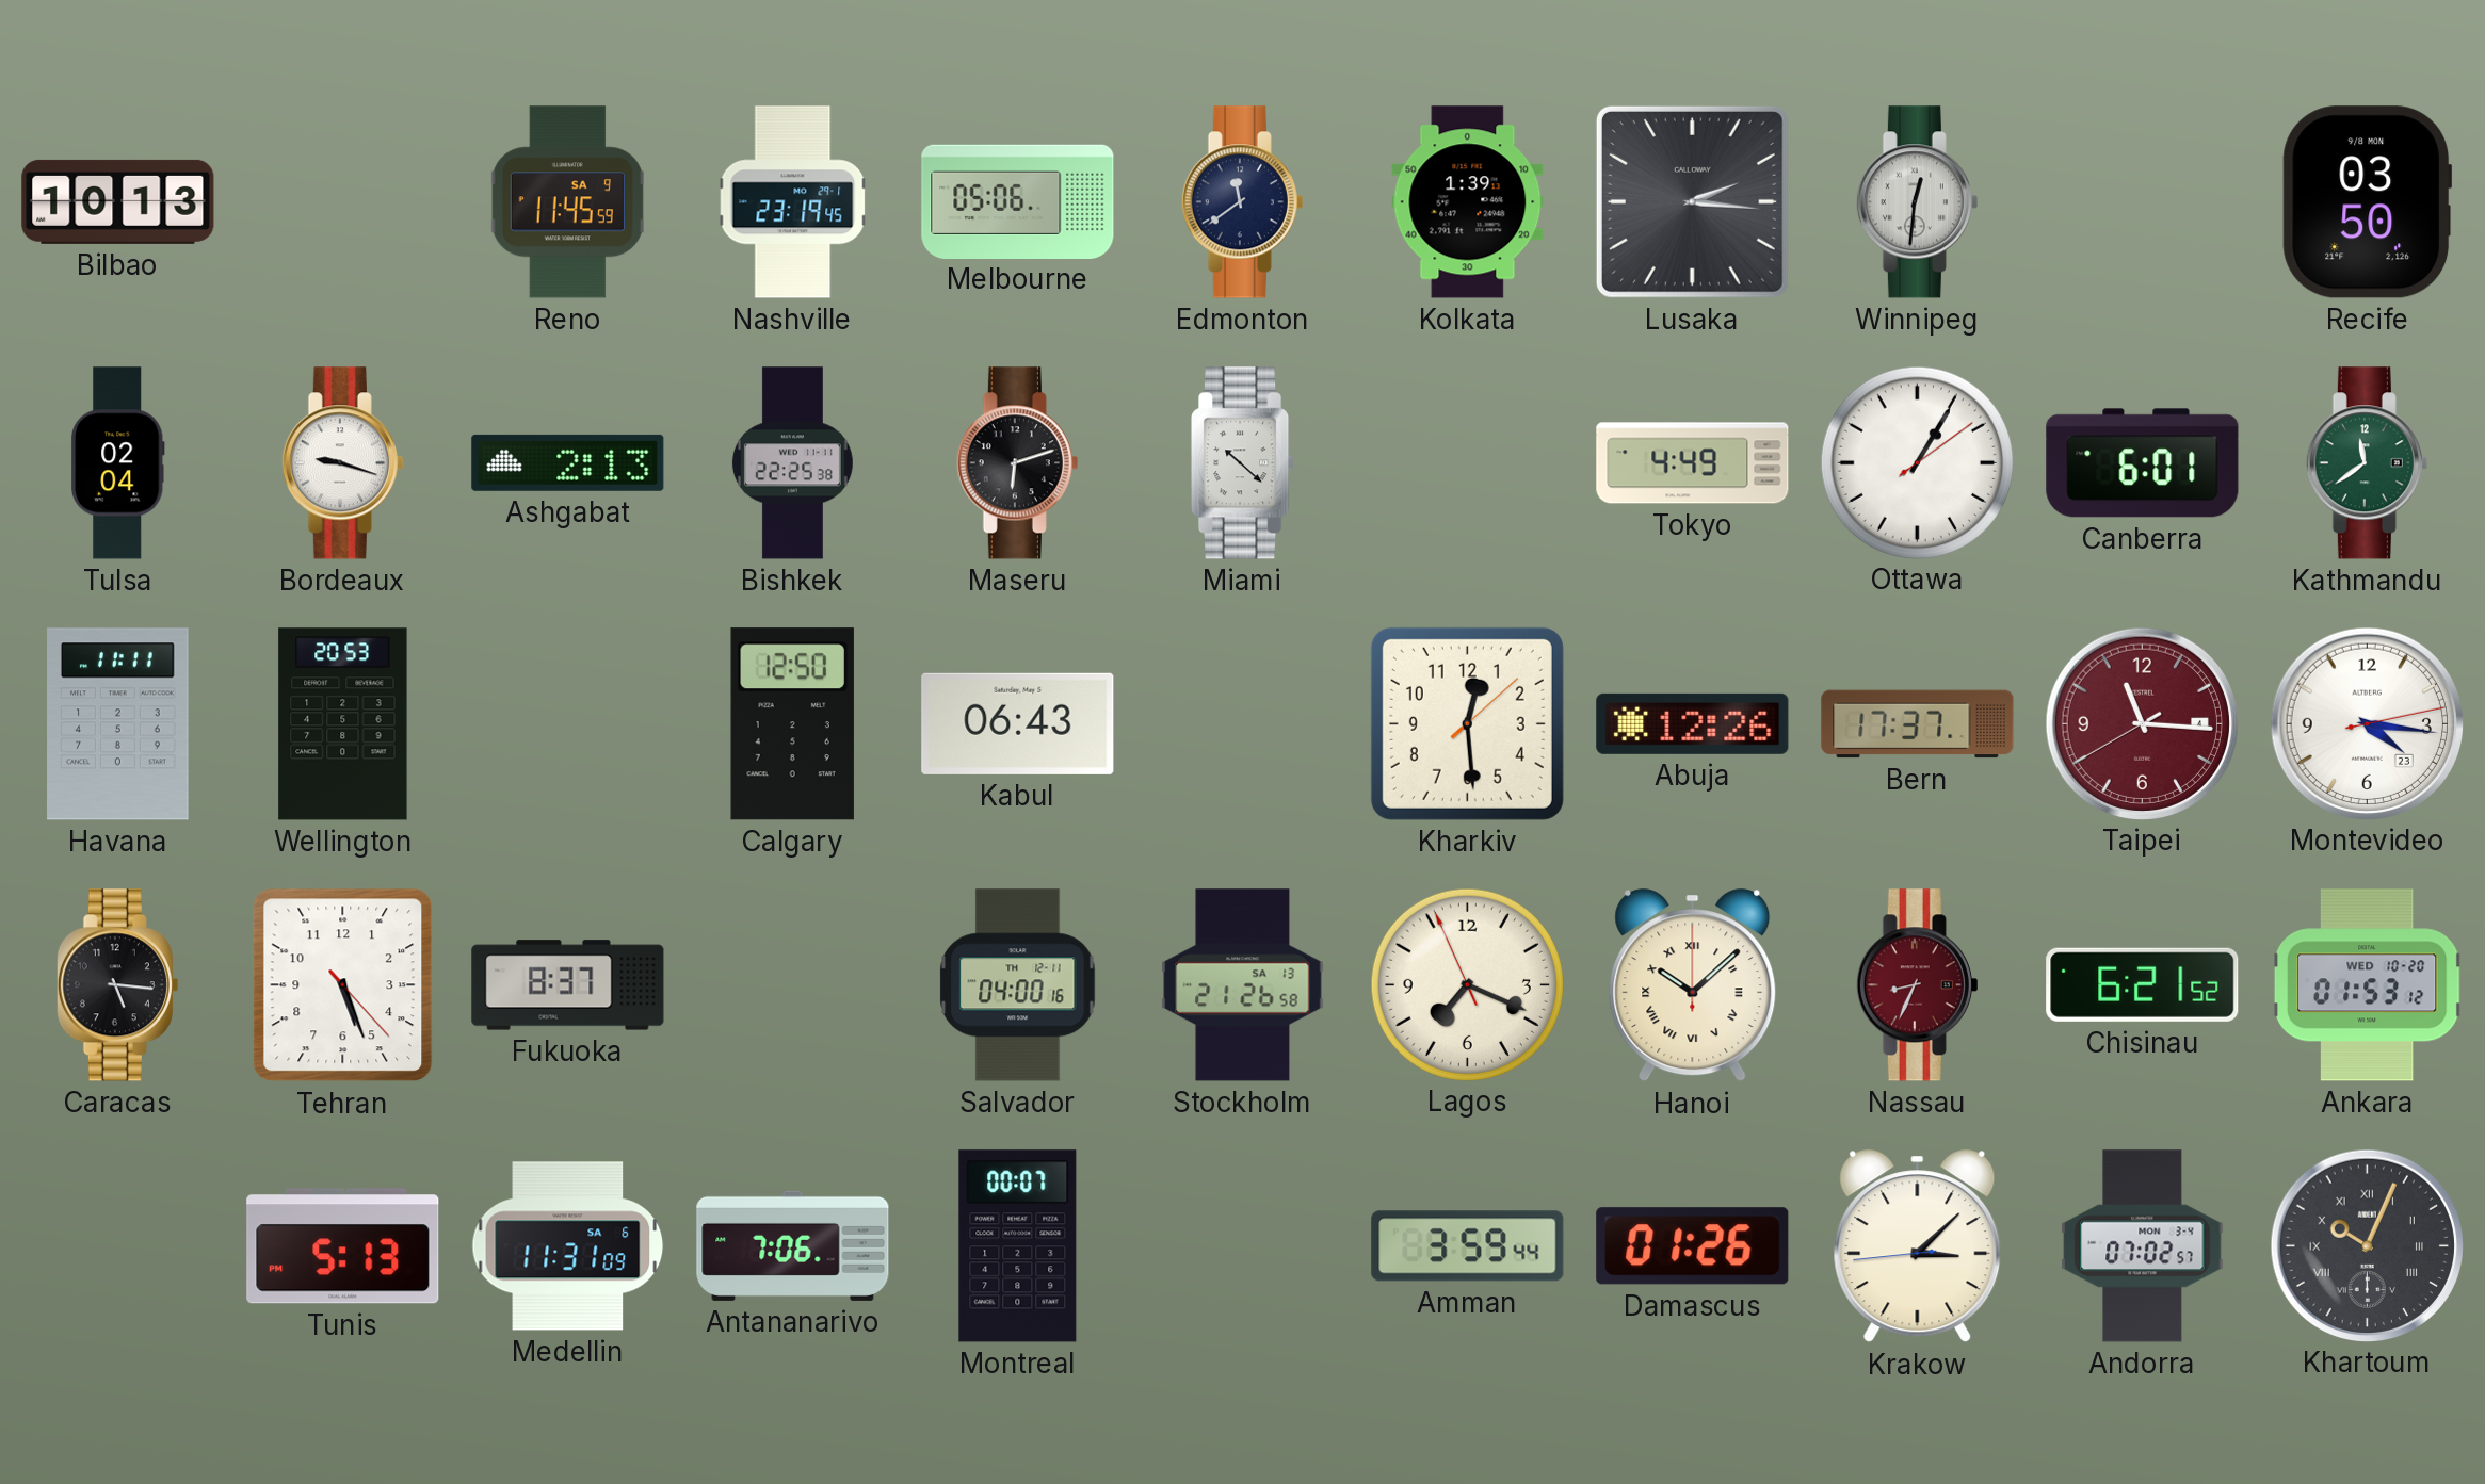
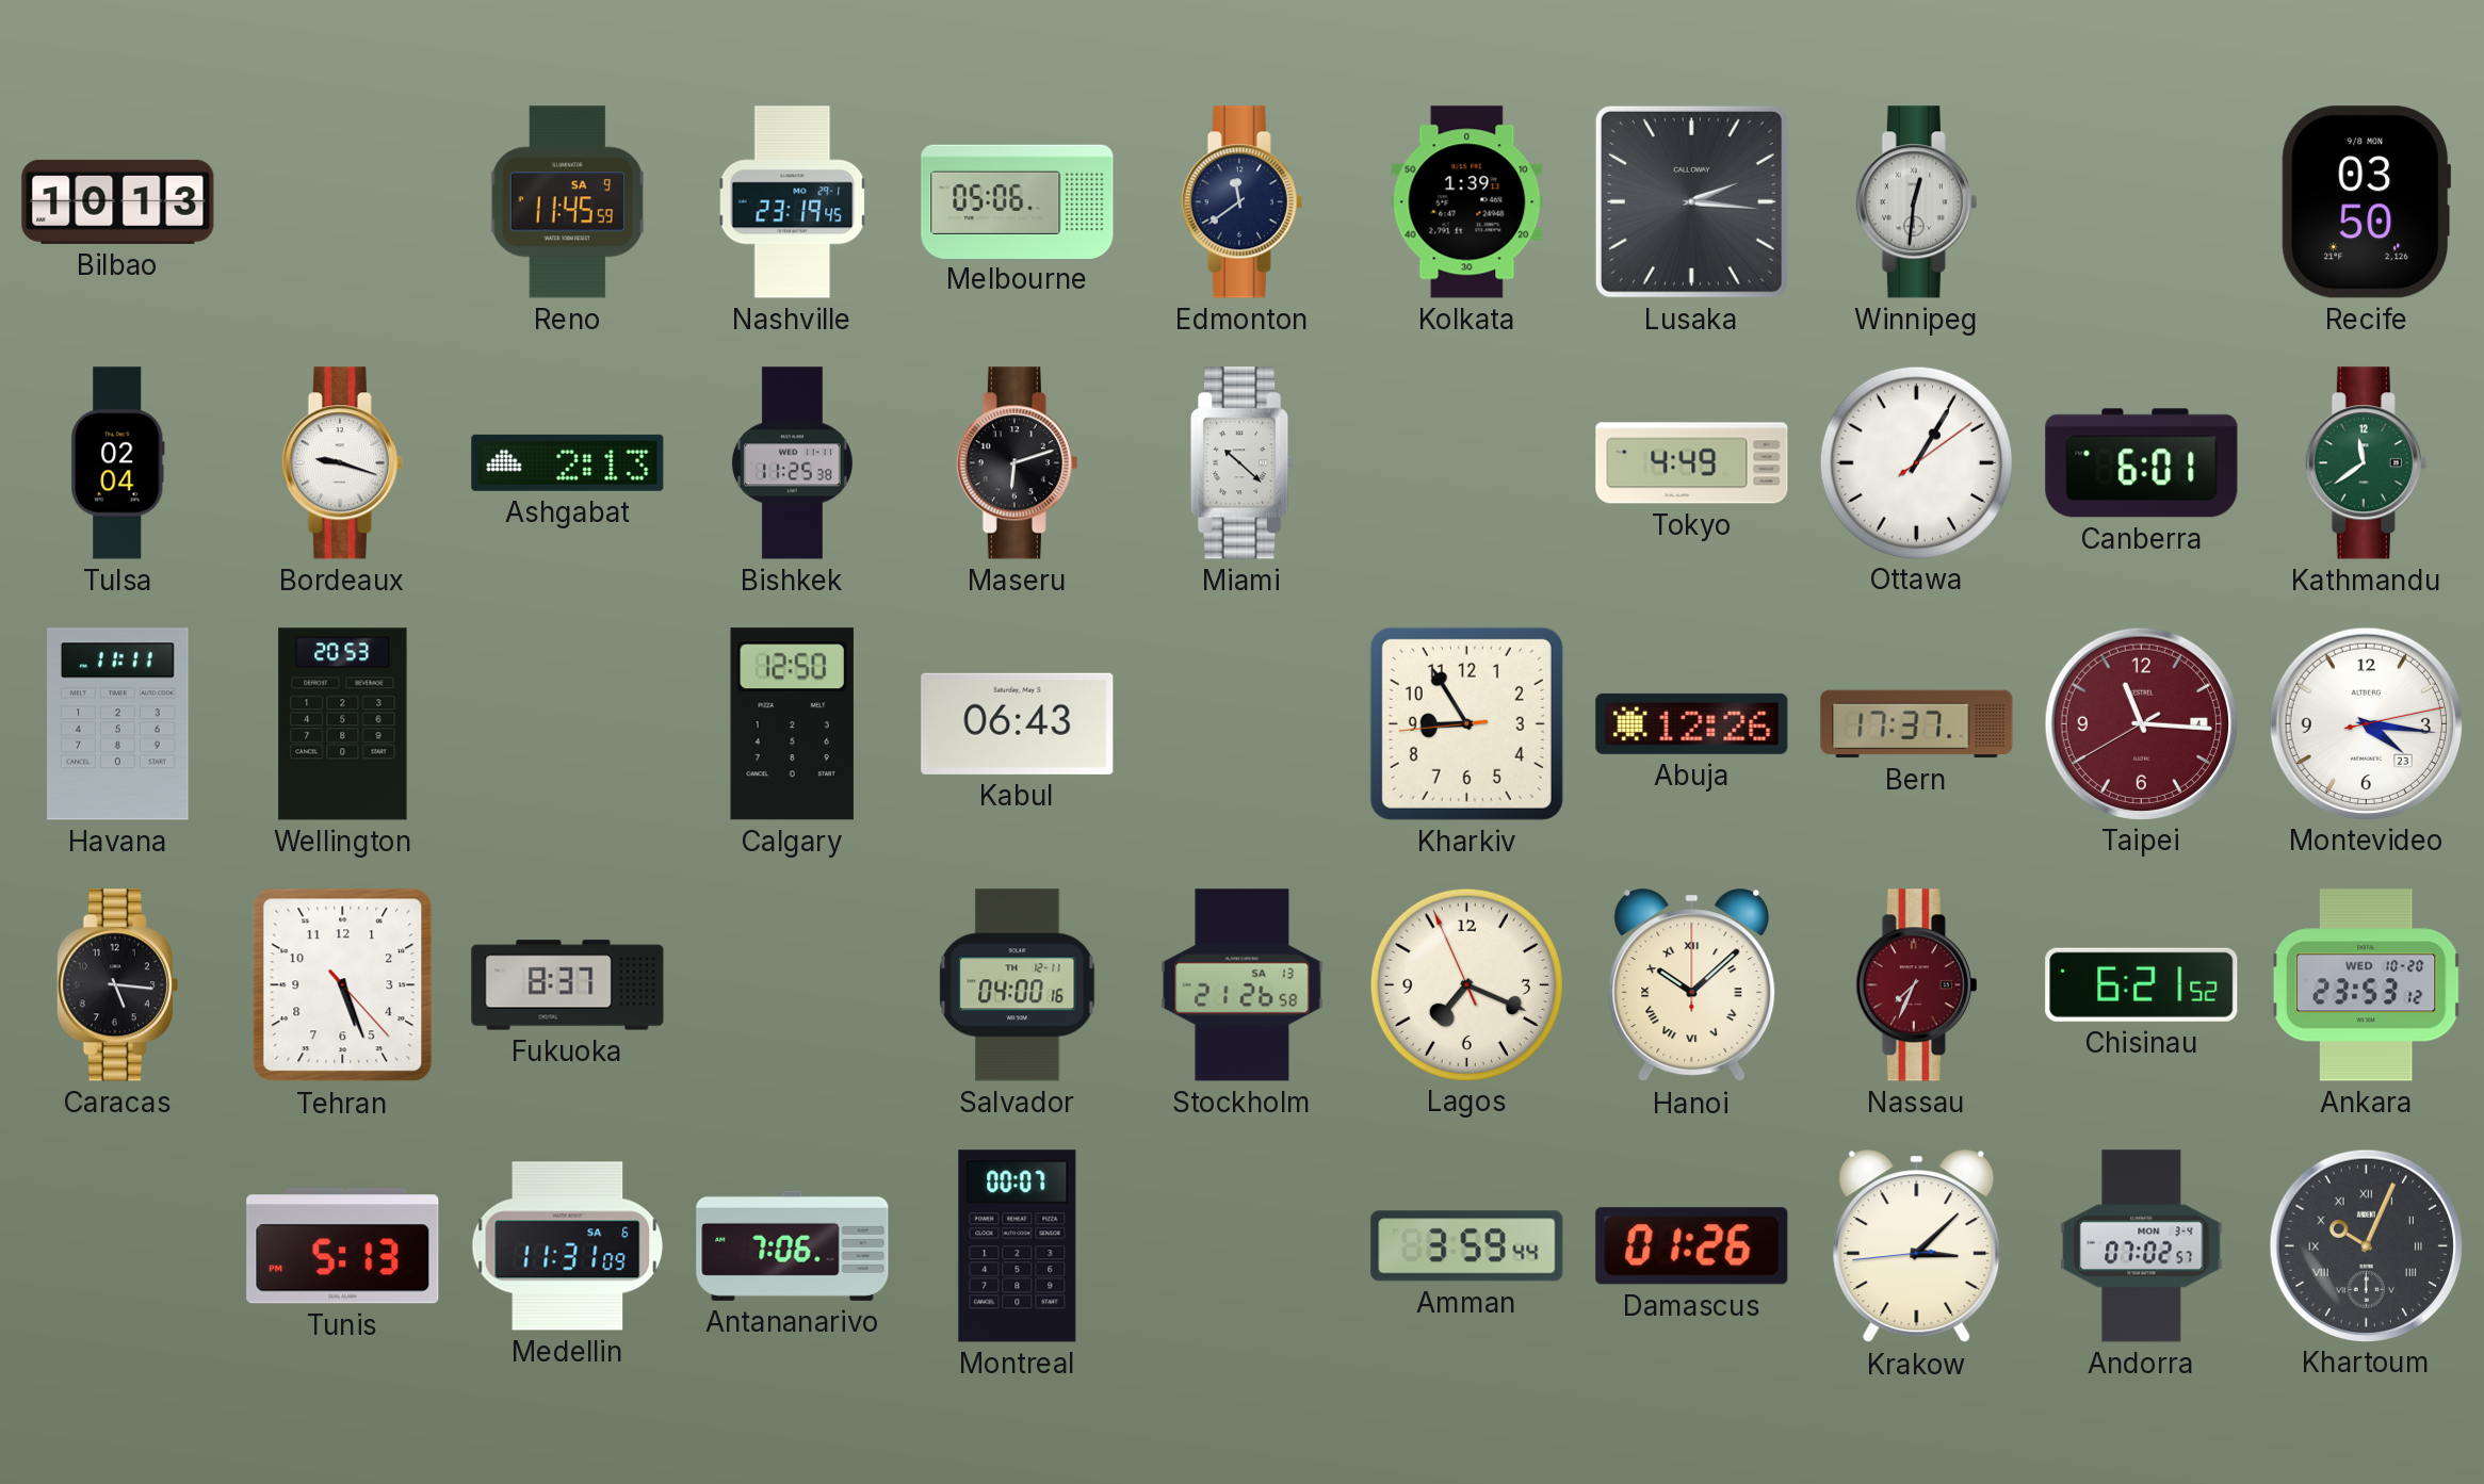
Bishkek: 22:25 -> 11:25
Kharkiv: 12:29 -> 8:54
Nassau: 8:34 -> 7:34
Ankara: 01:53 -> 23:53
